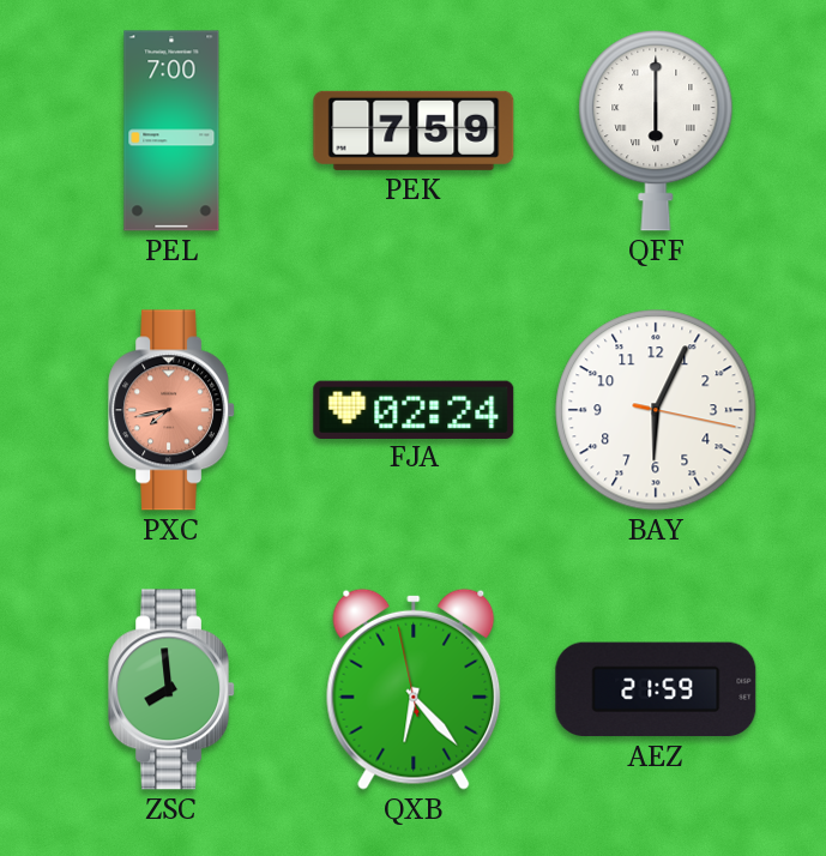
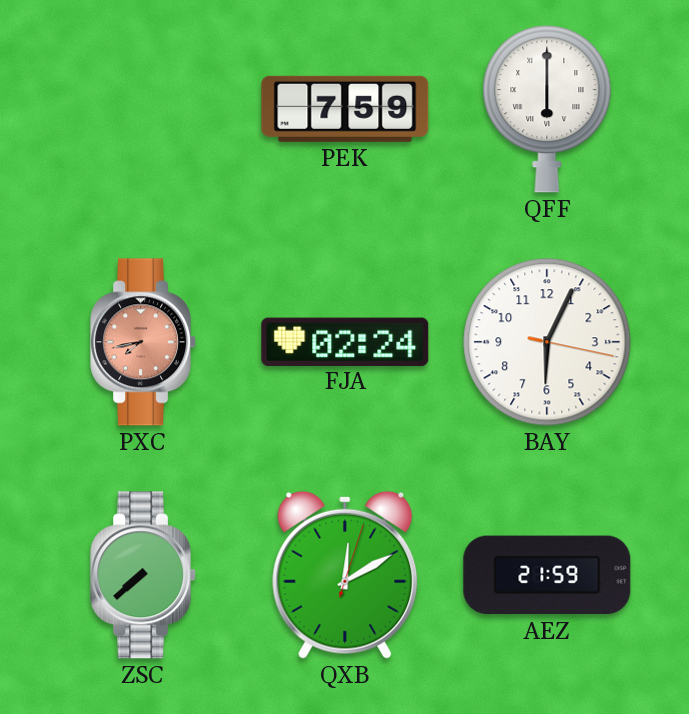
PEL: 7:00 -> none
ZSC: 7:59 -> 7:38
QXB: 6:22 -> 12:10
